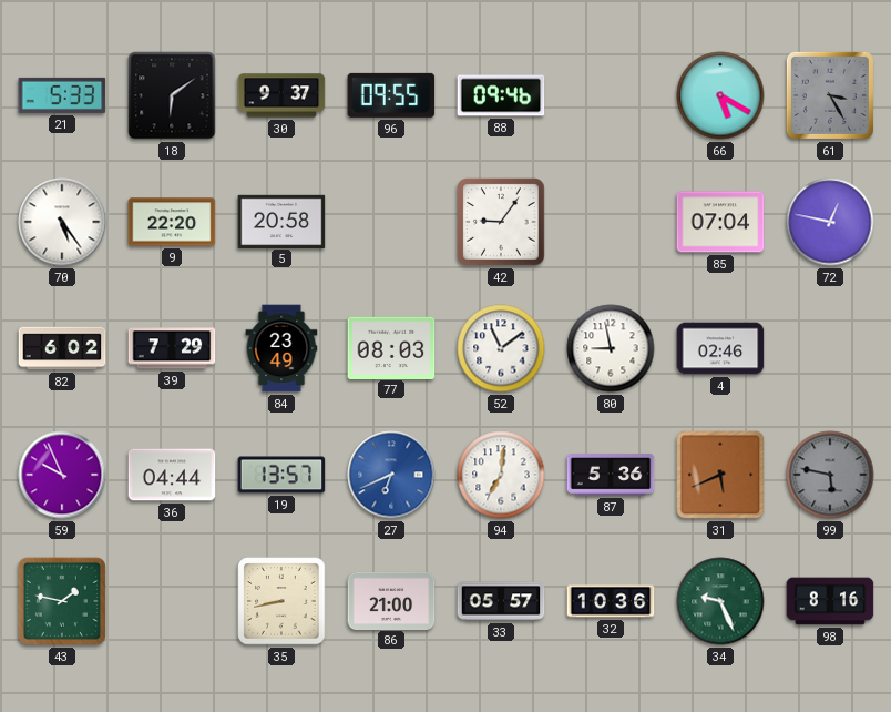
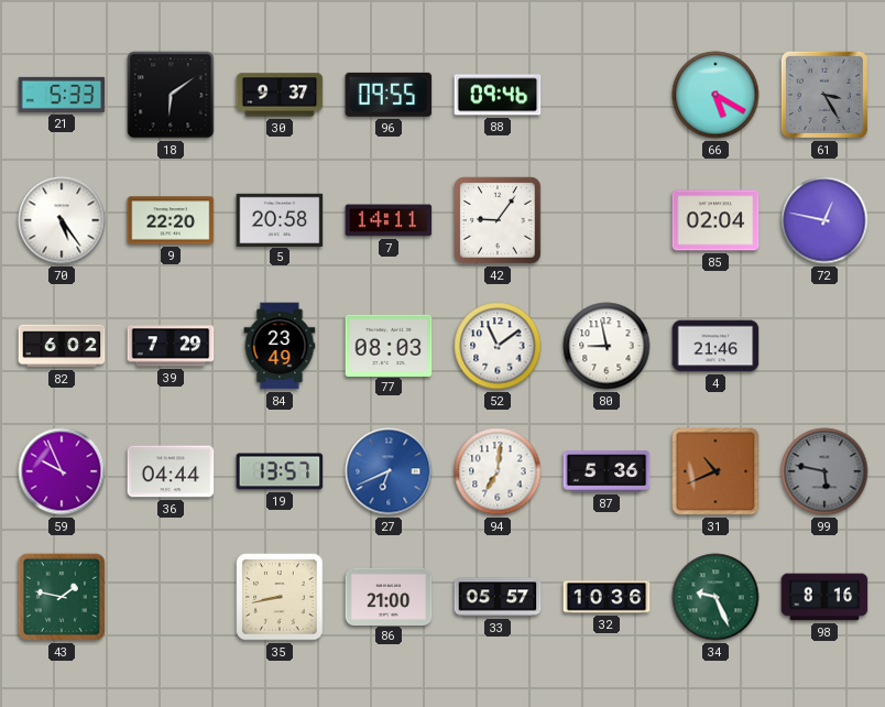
7: none -> 14:11
85: 07:04 -> 02:04
4: 02:46 -> 21:46
31: 5:41 -> 10:41
